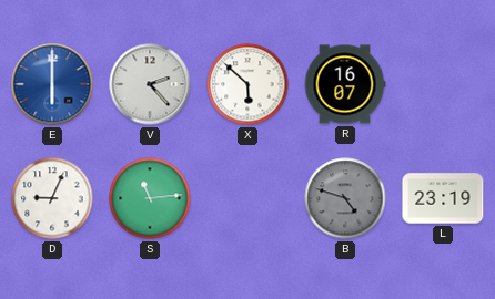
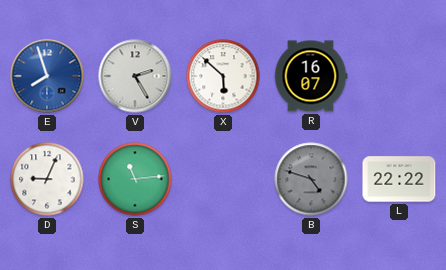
E: 6:00 -> 7:57
V: 2:23 -> 2:25
L: 23:19 -> 22:22
